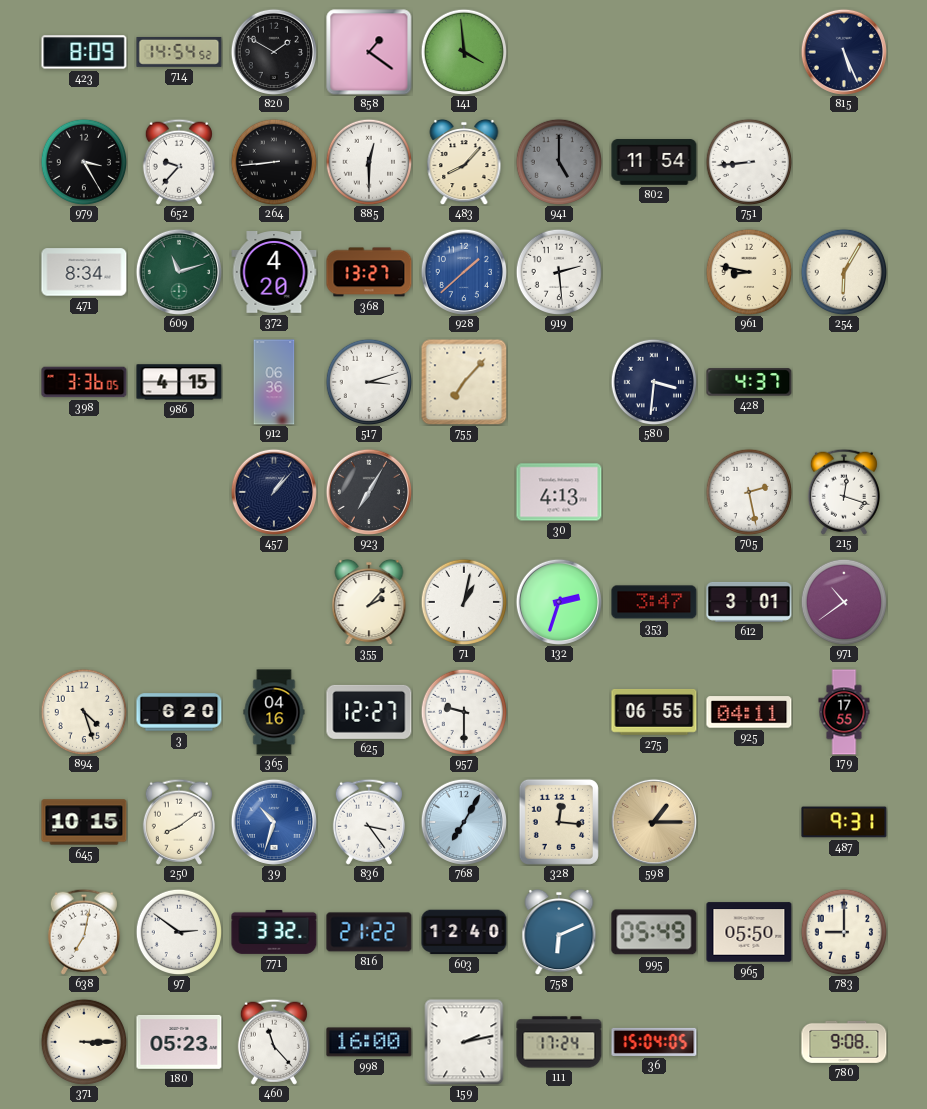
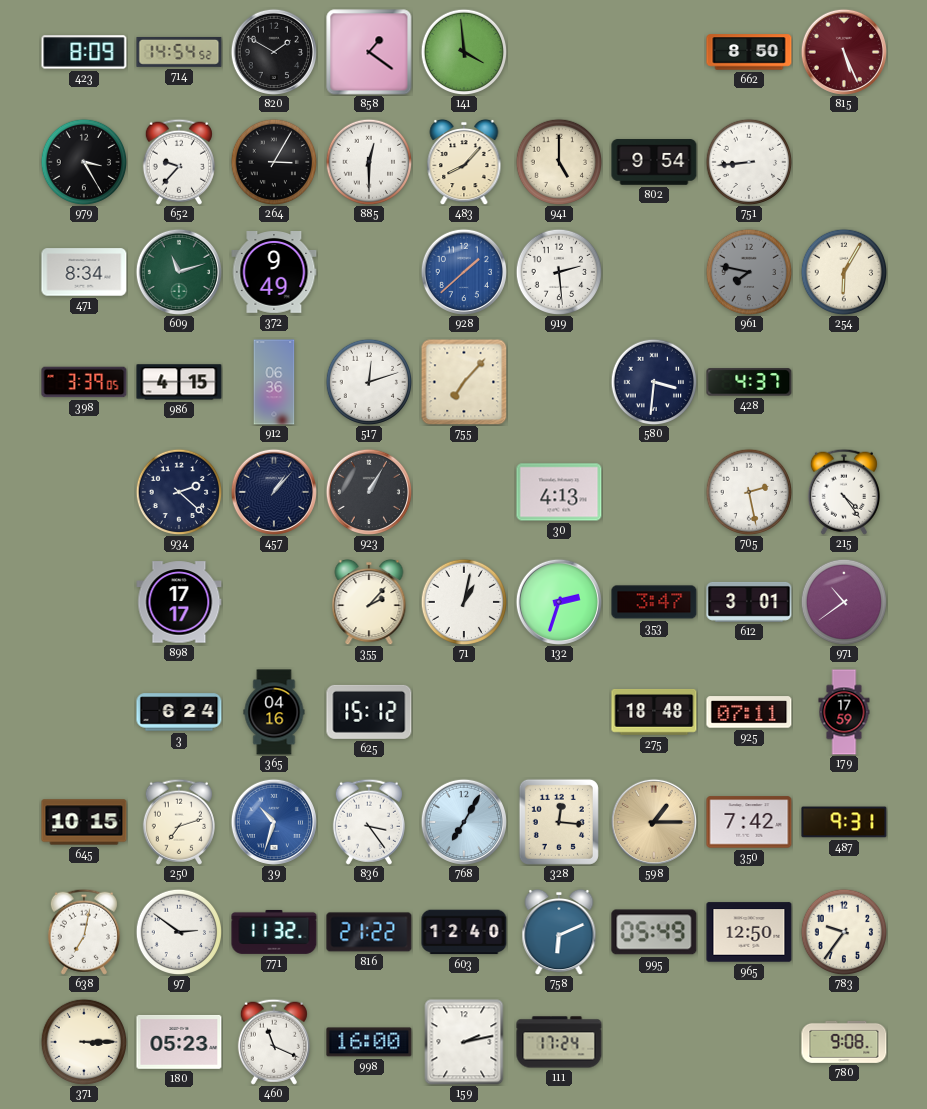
662: none -> 8:50
815 dial: navy -> burgundy
264: 8:44 -> 3:05
941 dial: grey -> cream
802: 11:54 -> 9:54
372: 4:20 -> 9:49
368: 13:27 -> none
961: 8:47 -> 7:47
961 dial: cream -> grey
398: 3:36 -> 3:39
517: 3:12 -> 12:12
934: none -> 2:22
923: 7:05 -> 1:05
215: 12:18 -> 4:24
898: none -> 17:17
894: 4:27 -> none
3: 6:20 -> 6:24
625: 12:27 -> 15:12
957: 9:30 -> none
275: 06:55 -> 18:48
925: 04:11 -> 07:11
179: 17:55 -> 17:59
250: 8:09 -> 7:12
350: none -> 7:42
771: 3:32 -> 11:32
965: 05:50 -> 12:50
783: 9:00 -> 9:36
460: 11:23 -> 11:19
36: 15:04 -> none
